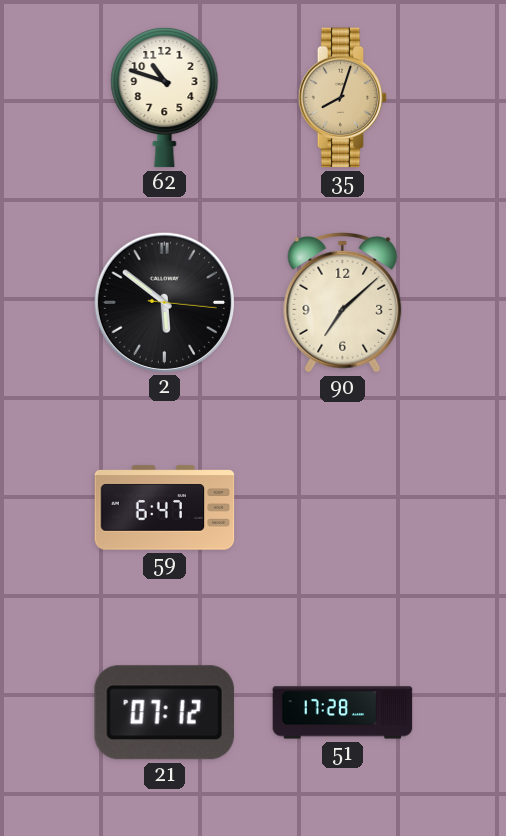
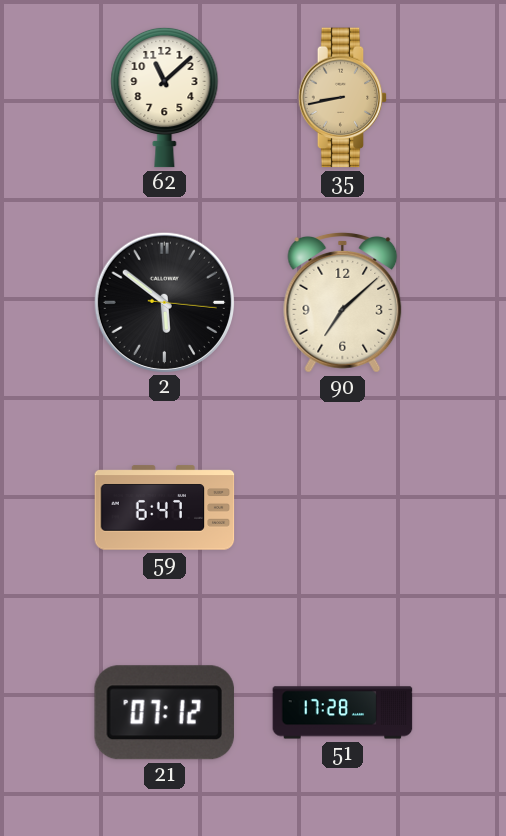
62: 10:48 -> 11:08
35: 8:03 -> 8:43
